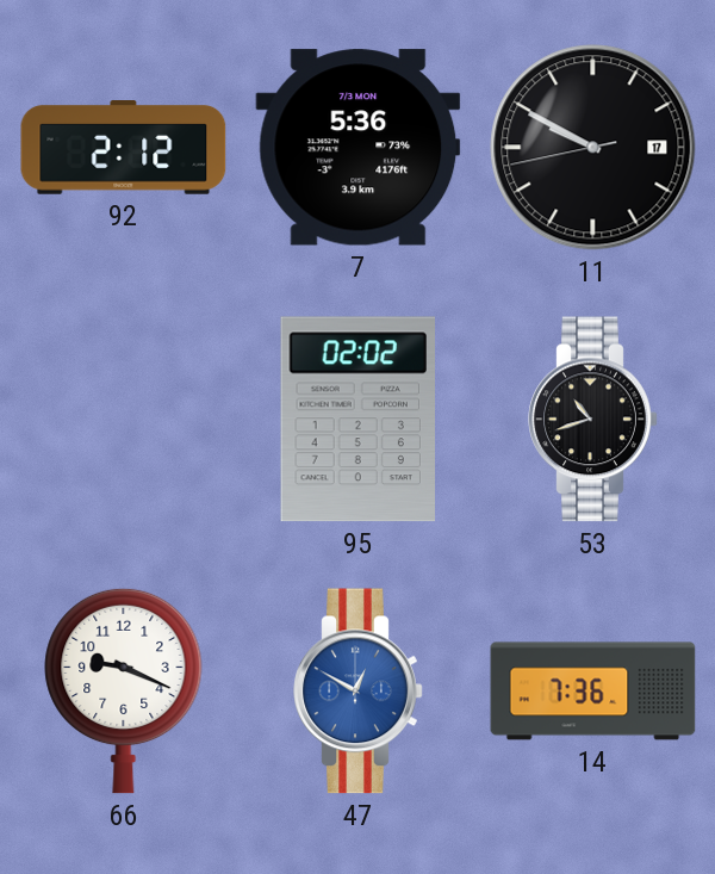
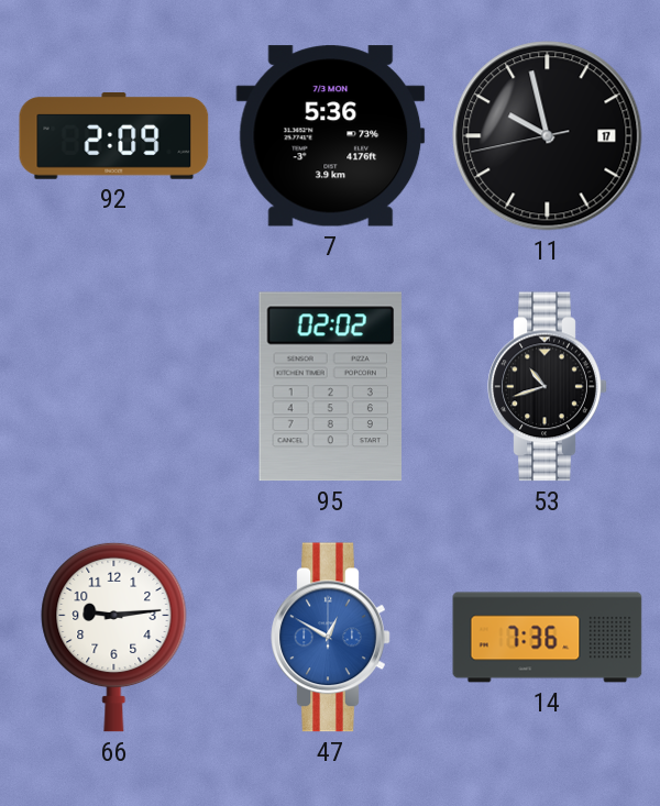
92: 2:12 -> 2:09
11: 9:49 -> 9:57
66: 9:19 -> 9:14
